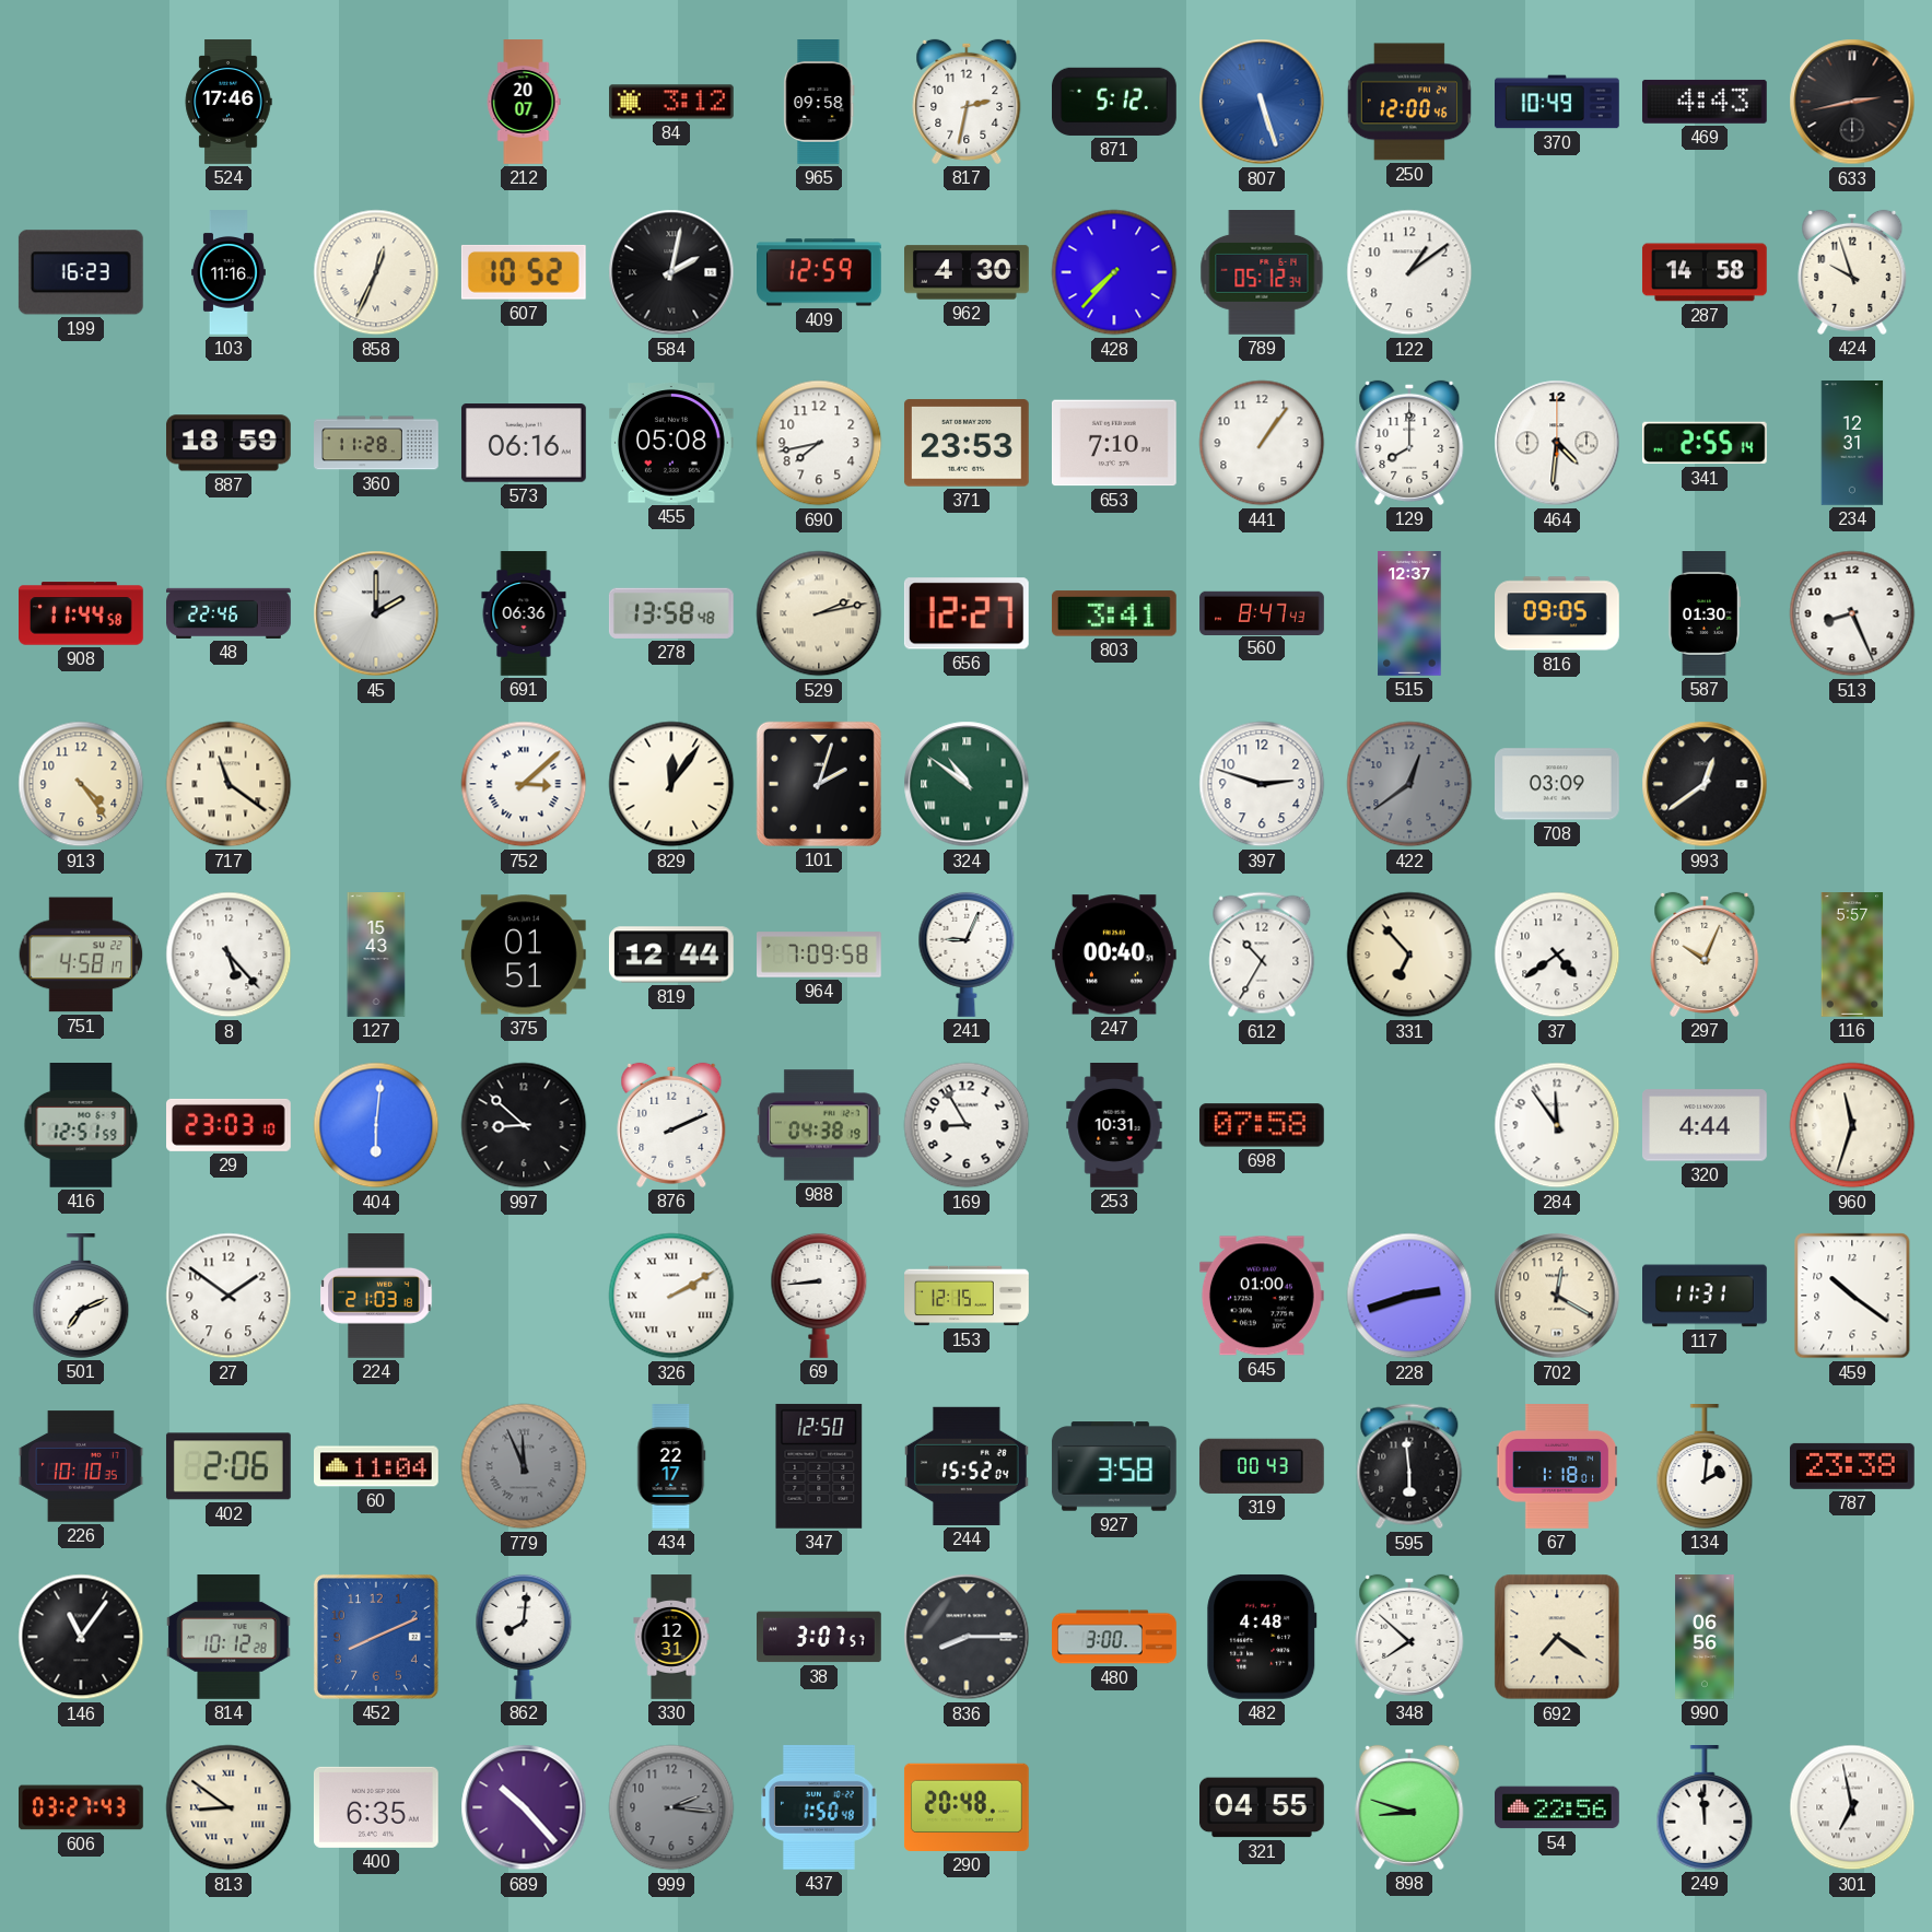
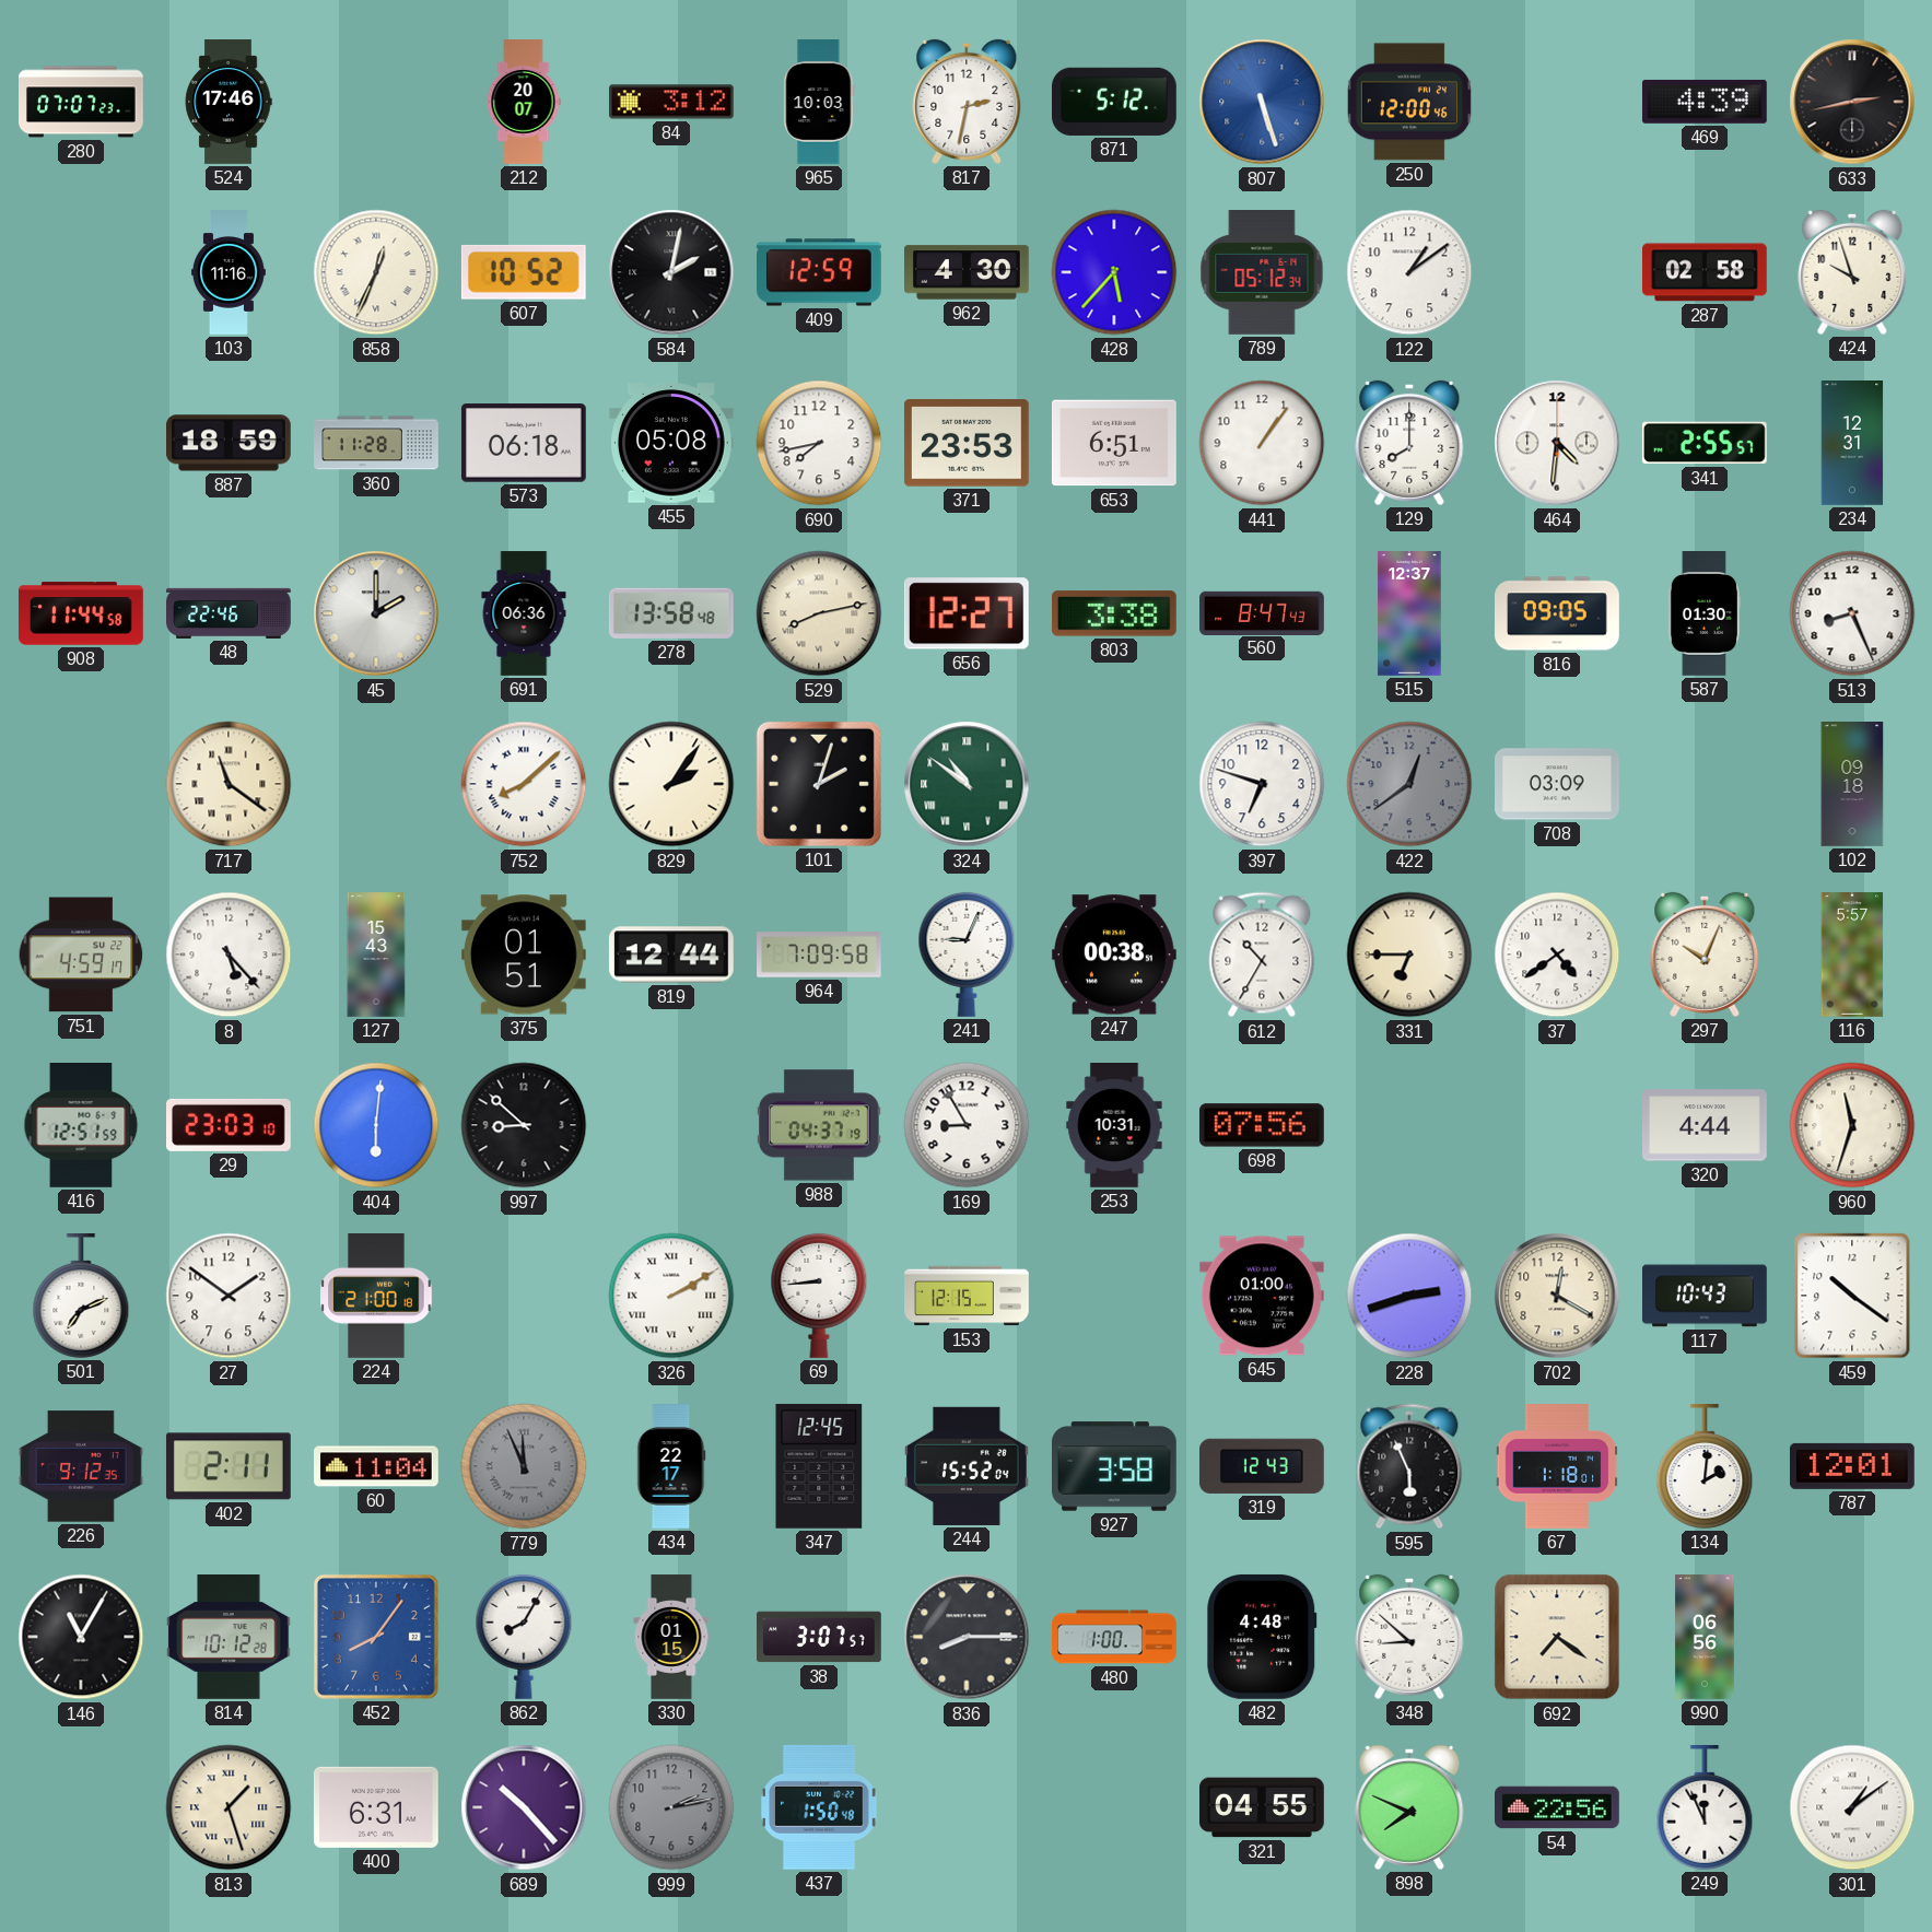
280: none -> 07:07
965: 09:58 -> 10:03
370: 10:49 -> none
469: 4:43 -> 4:39
199: 16:23 -> none
428: 7:37 -> 5:37
287: 14:58 -> 02:58
573: 06:16 -> 06:18
653: 7:10 -> 6:51
341: 2:55:14 -> 2:55:57
529: 2:13 -> 8:13
803: 3:41 -> 3:38
913: 4:24 -> none
752: 3:08 -> 8:08
829: 12:06 -> 2:06
397: 2:48 -> 6:48
993: 12:39 -> none
102: none -> 09:18
751: 4:58 -> 4:59
247: 00:40 -> 00:38
331: 6:53 -> 6:45
876: 2:11 -> none
988: 04:38 -> 04:37
698: 07:58 -> 07:56
284: 11:54 -> none
224: 21:03 -> 21:00
117: 11:31 -> 10:43
226: 10:10 -> 9:12
402: 2:06 -> 2:11
347: 12:50 -> 12:45
319: 00:43 -> 12:43
595: 5:59 -> 5:56
787: 23:38 -> 12:01
146: 11:06 -> 11:05
452: 8:11 -> 8:06
862: 8:01 -> 8:05
330: 12:31 -> 01:15
480: 3:00 -> 1:00
348: 7:52 -> 8:52
606: 03:27 -> none
813: 8:51 -> 1:27
400: 6:35 -> 6:31
999: 2:16 -> 2:13
290: 20:48 -> none
898: 8:48 -> 7:49
249: 11:59 -> 11:56
301: 6:58 -> 1:09
